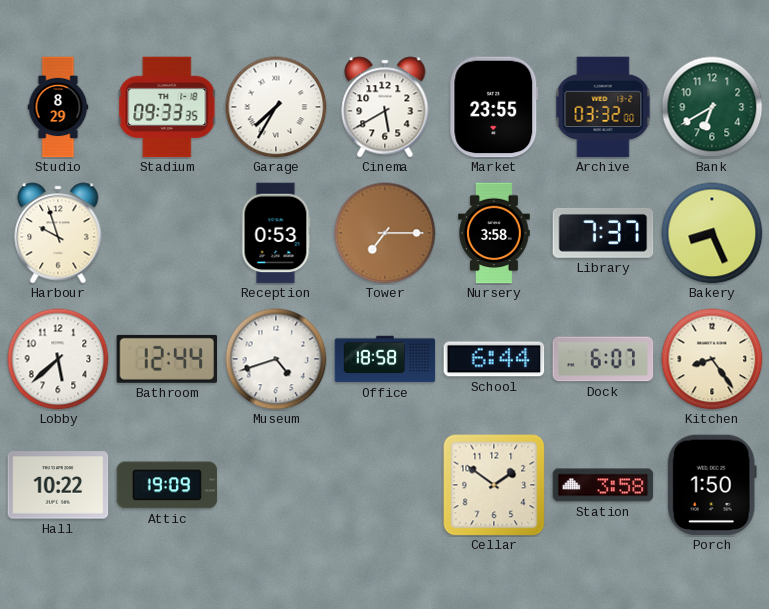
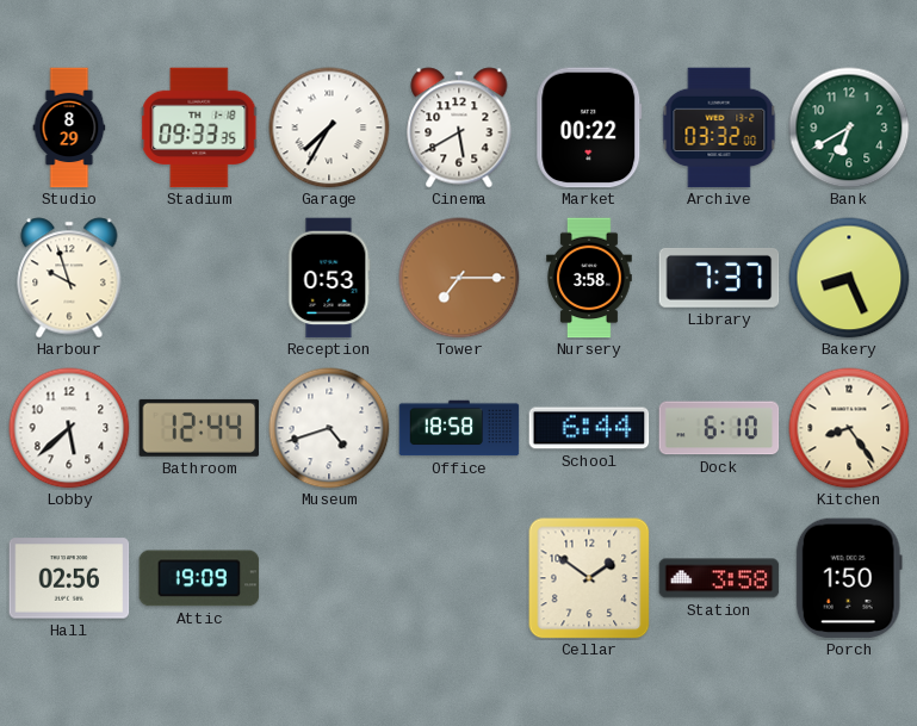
Market: 23:55 -> 00:22
Dock: 6:07 -> 6:10
Hall: 10:22 -> 02:56
